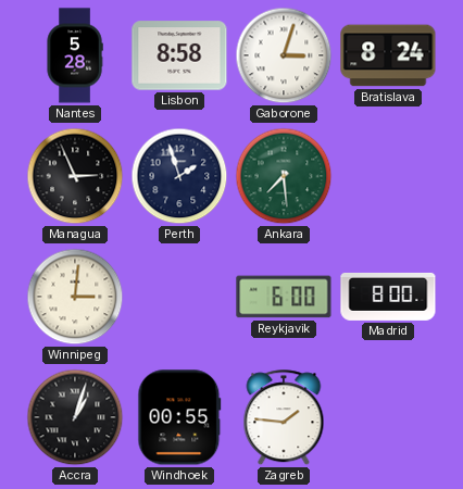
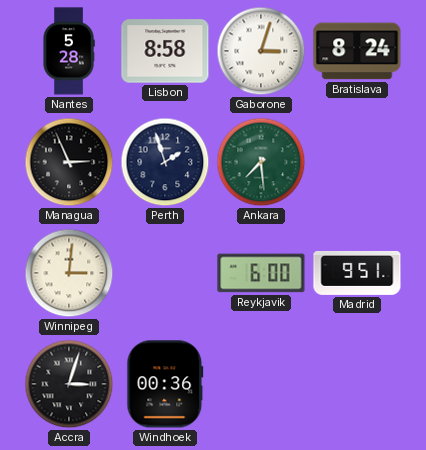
Madrid: 8:00 -> 9:51
Accra: 1:03 -> 3:03
Windhoek: 00:55 -> 00:36
Zagreb: 1:46 -> none
